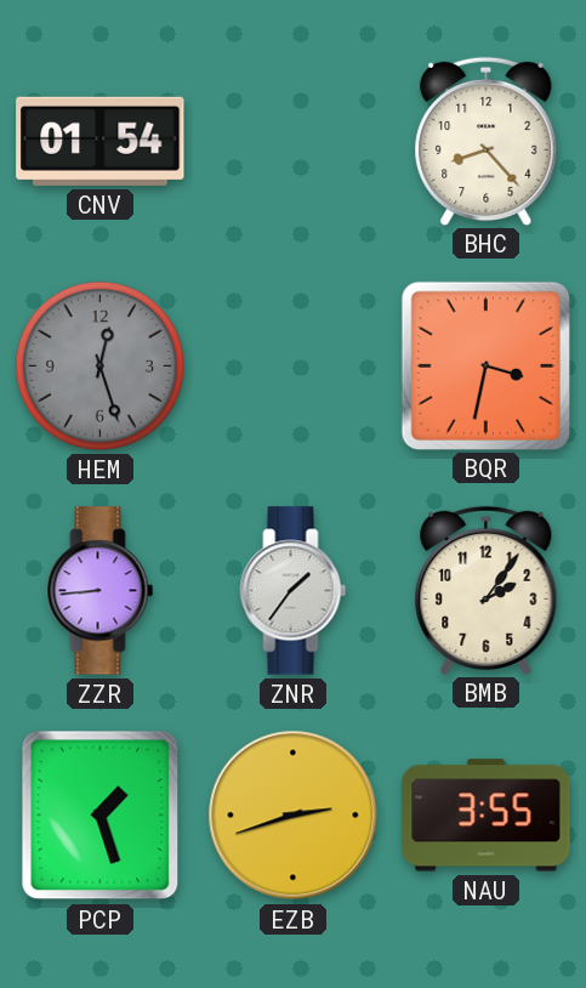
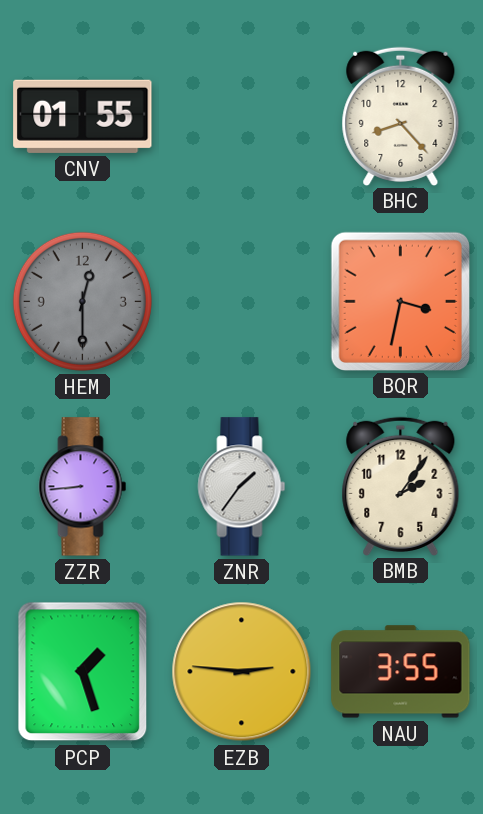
CNV: 01:54 -> 01:55
HEM: 12:27 -> 12:30
EZB: 2:42 -> 2:46
